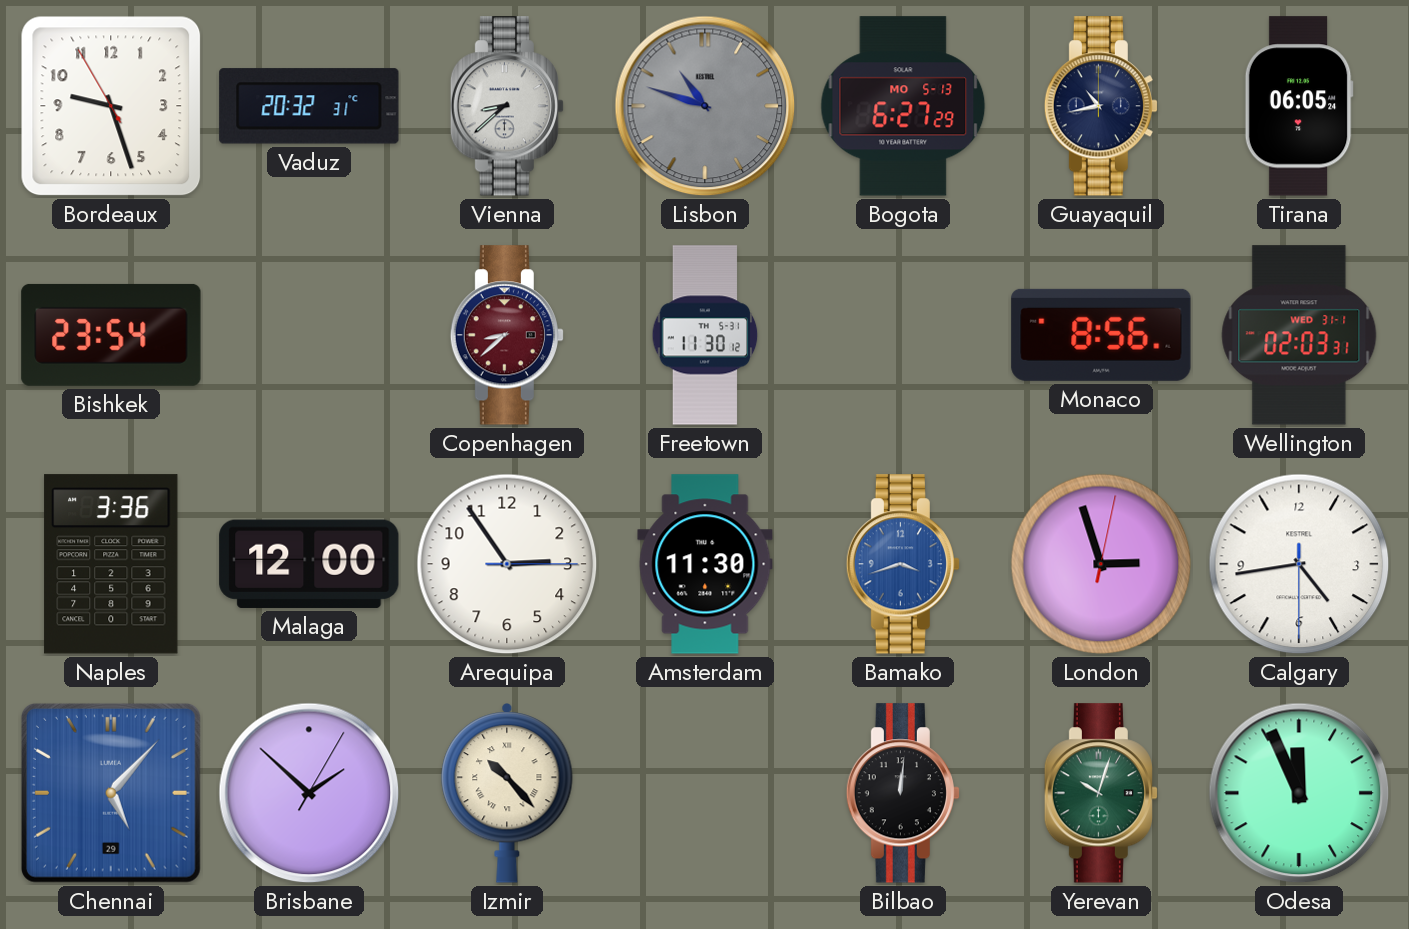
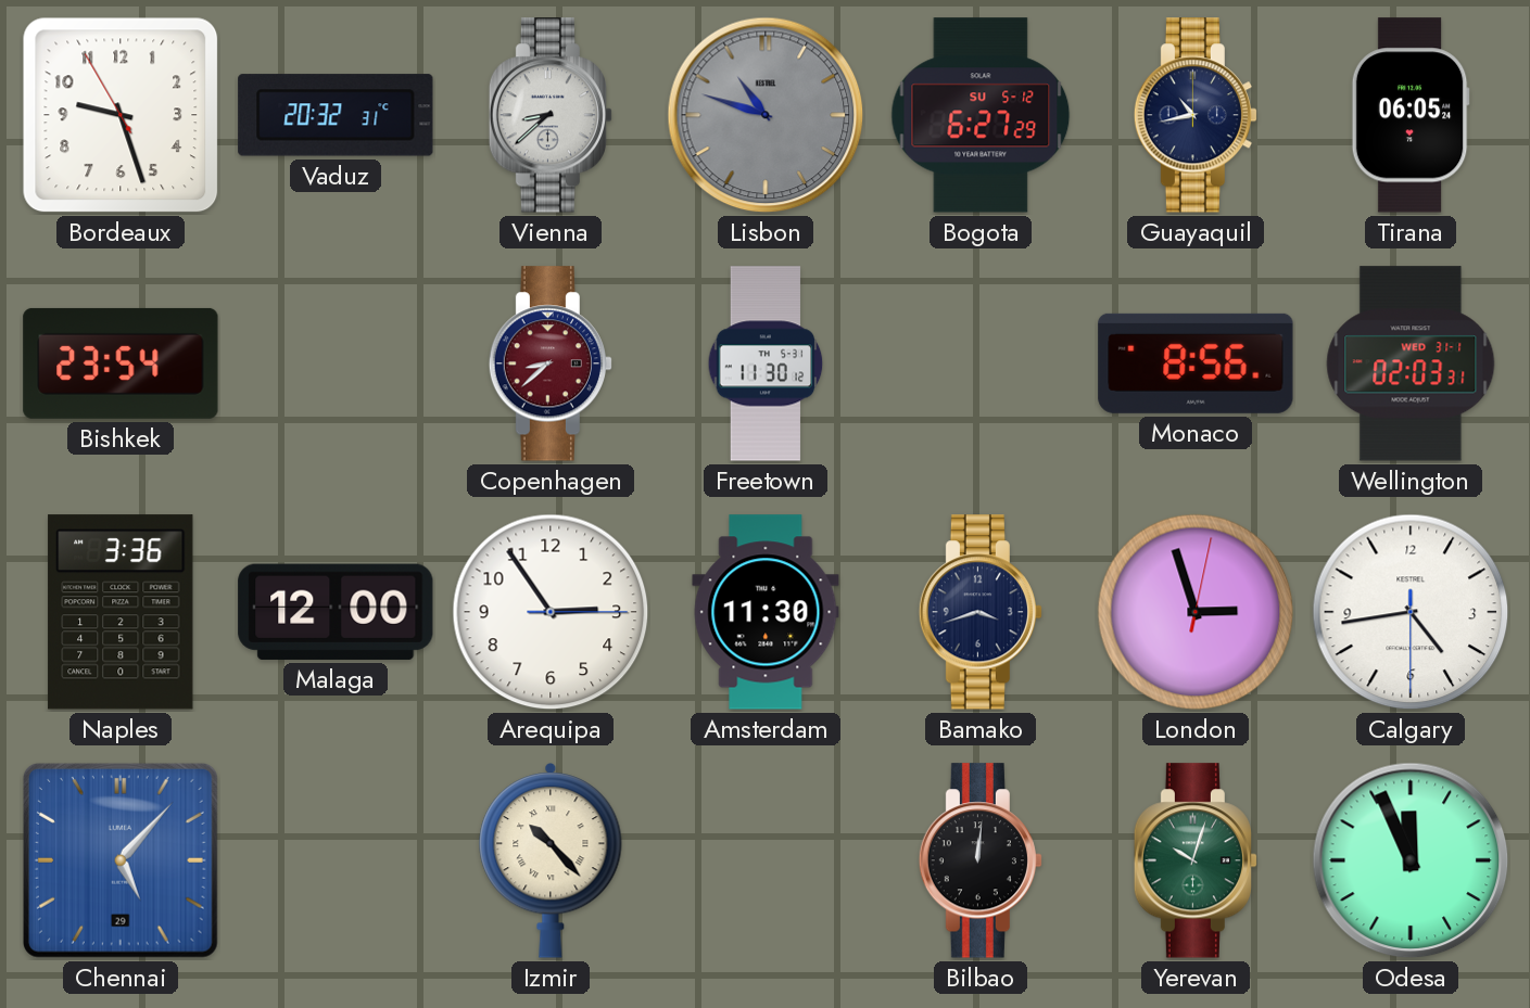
Bogota date: MO 5-13 -> SU 5-12
Bamako dial: blue -> navy
Brisbane: 1:52 -> none
